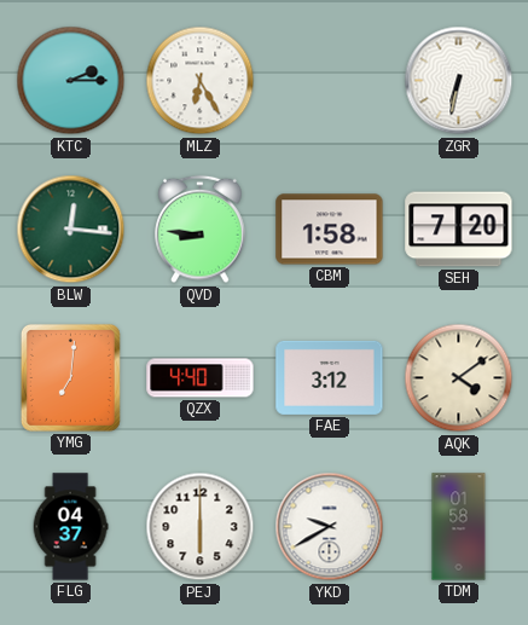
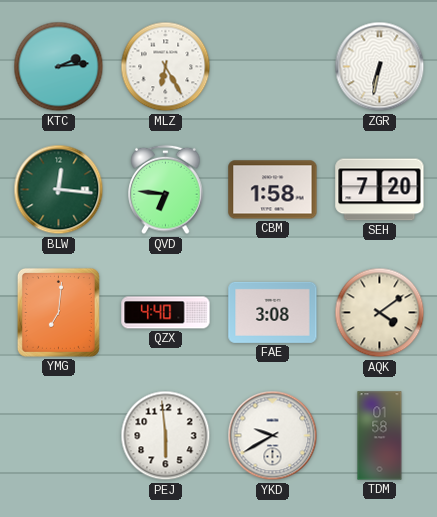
KTC: 2:15 -> 2:14
QVD: 8:46 -> 6:46
FAE: 3:12 -> 3:08
FLG: 04:37 -> none
PEJ: 6:00 -> 5:59
